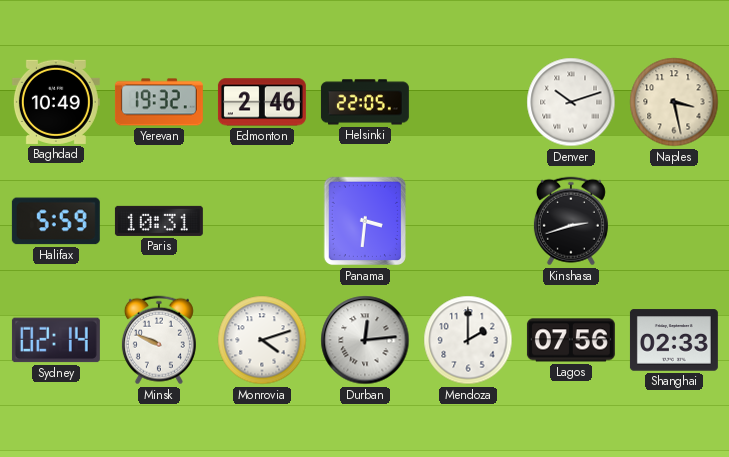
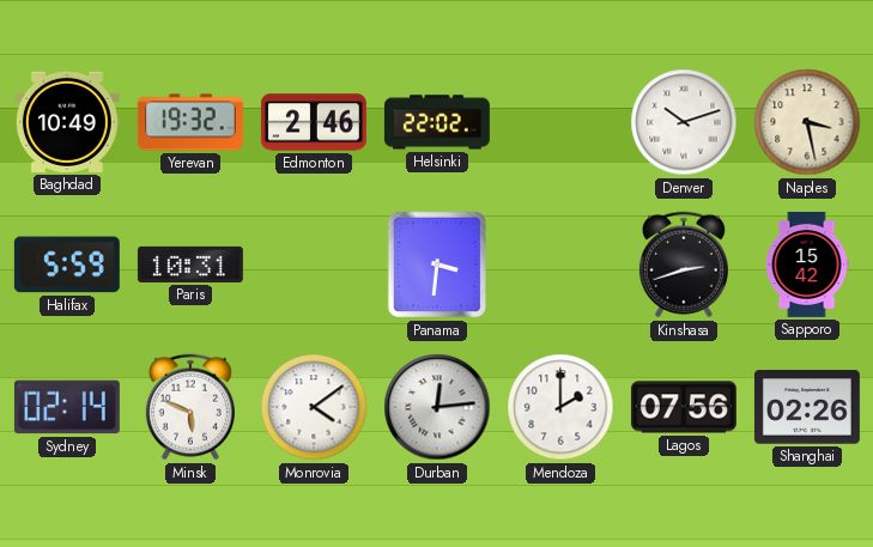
Helsinki: 22:05 -> 22:02
Sapporo: none -> 15:42
Minsk: 9:49 -> 5:49
Monrovia: 4:12 -> 4:09
Shanghai: 02:33 -> 02:26
